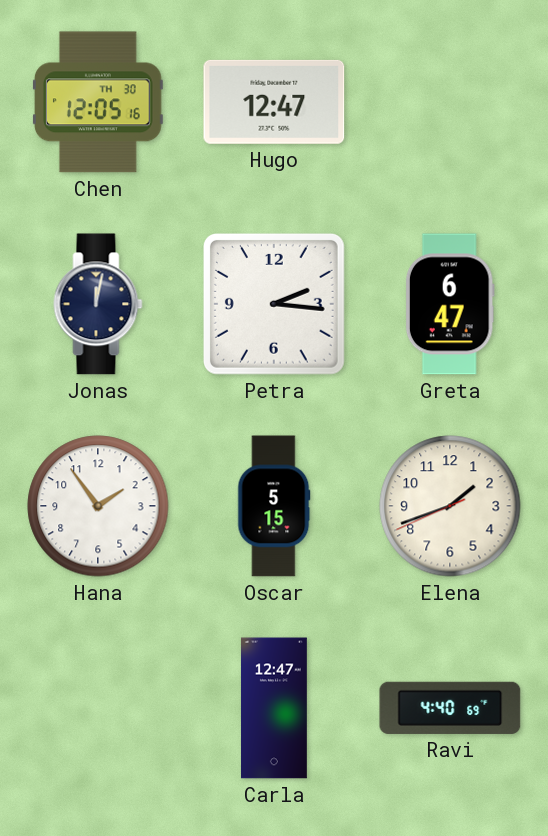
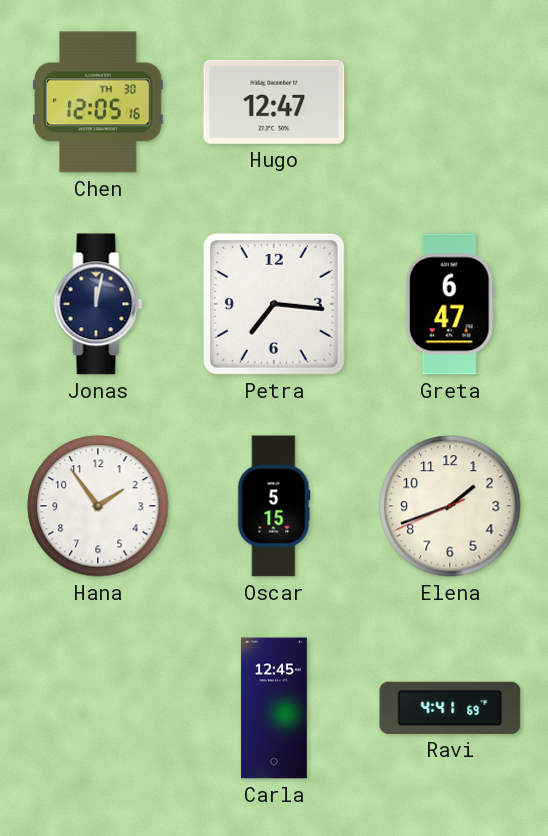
Petra: 2:16 -> 7:16
Carla: 12:47 -> 12:45
Ravi: 4:40 -> 4:41
